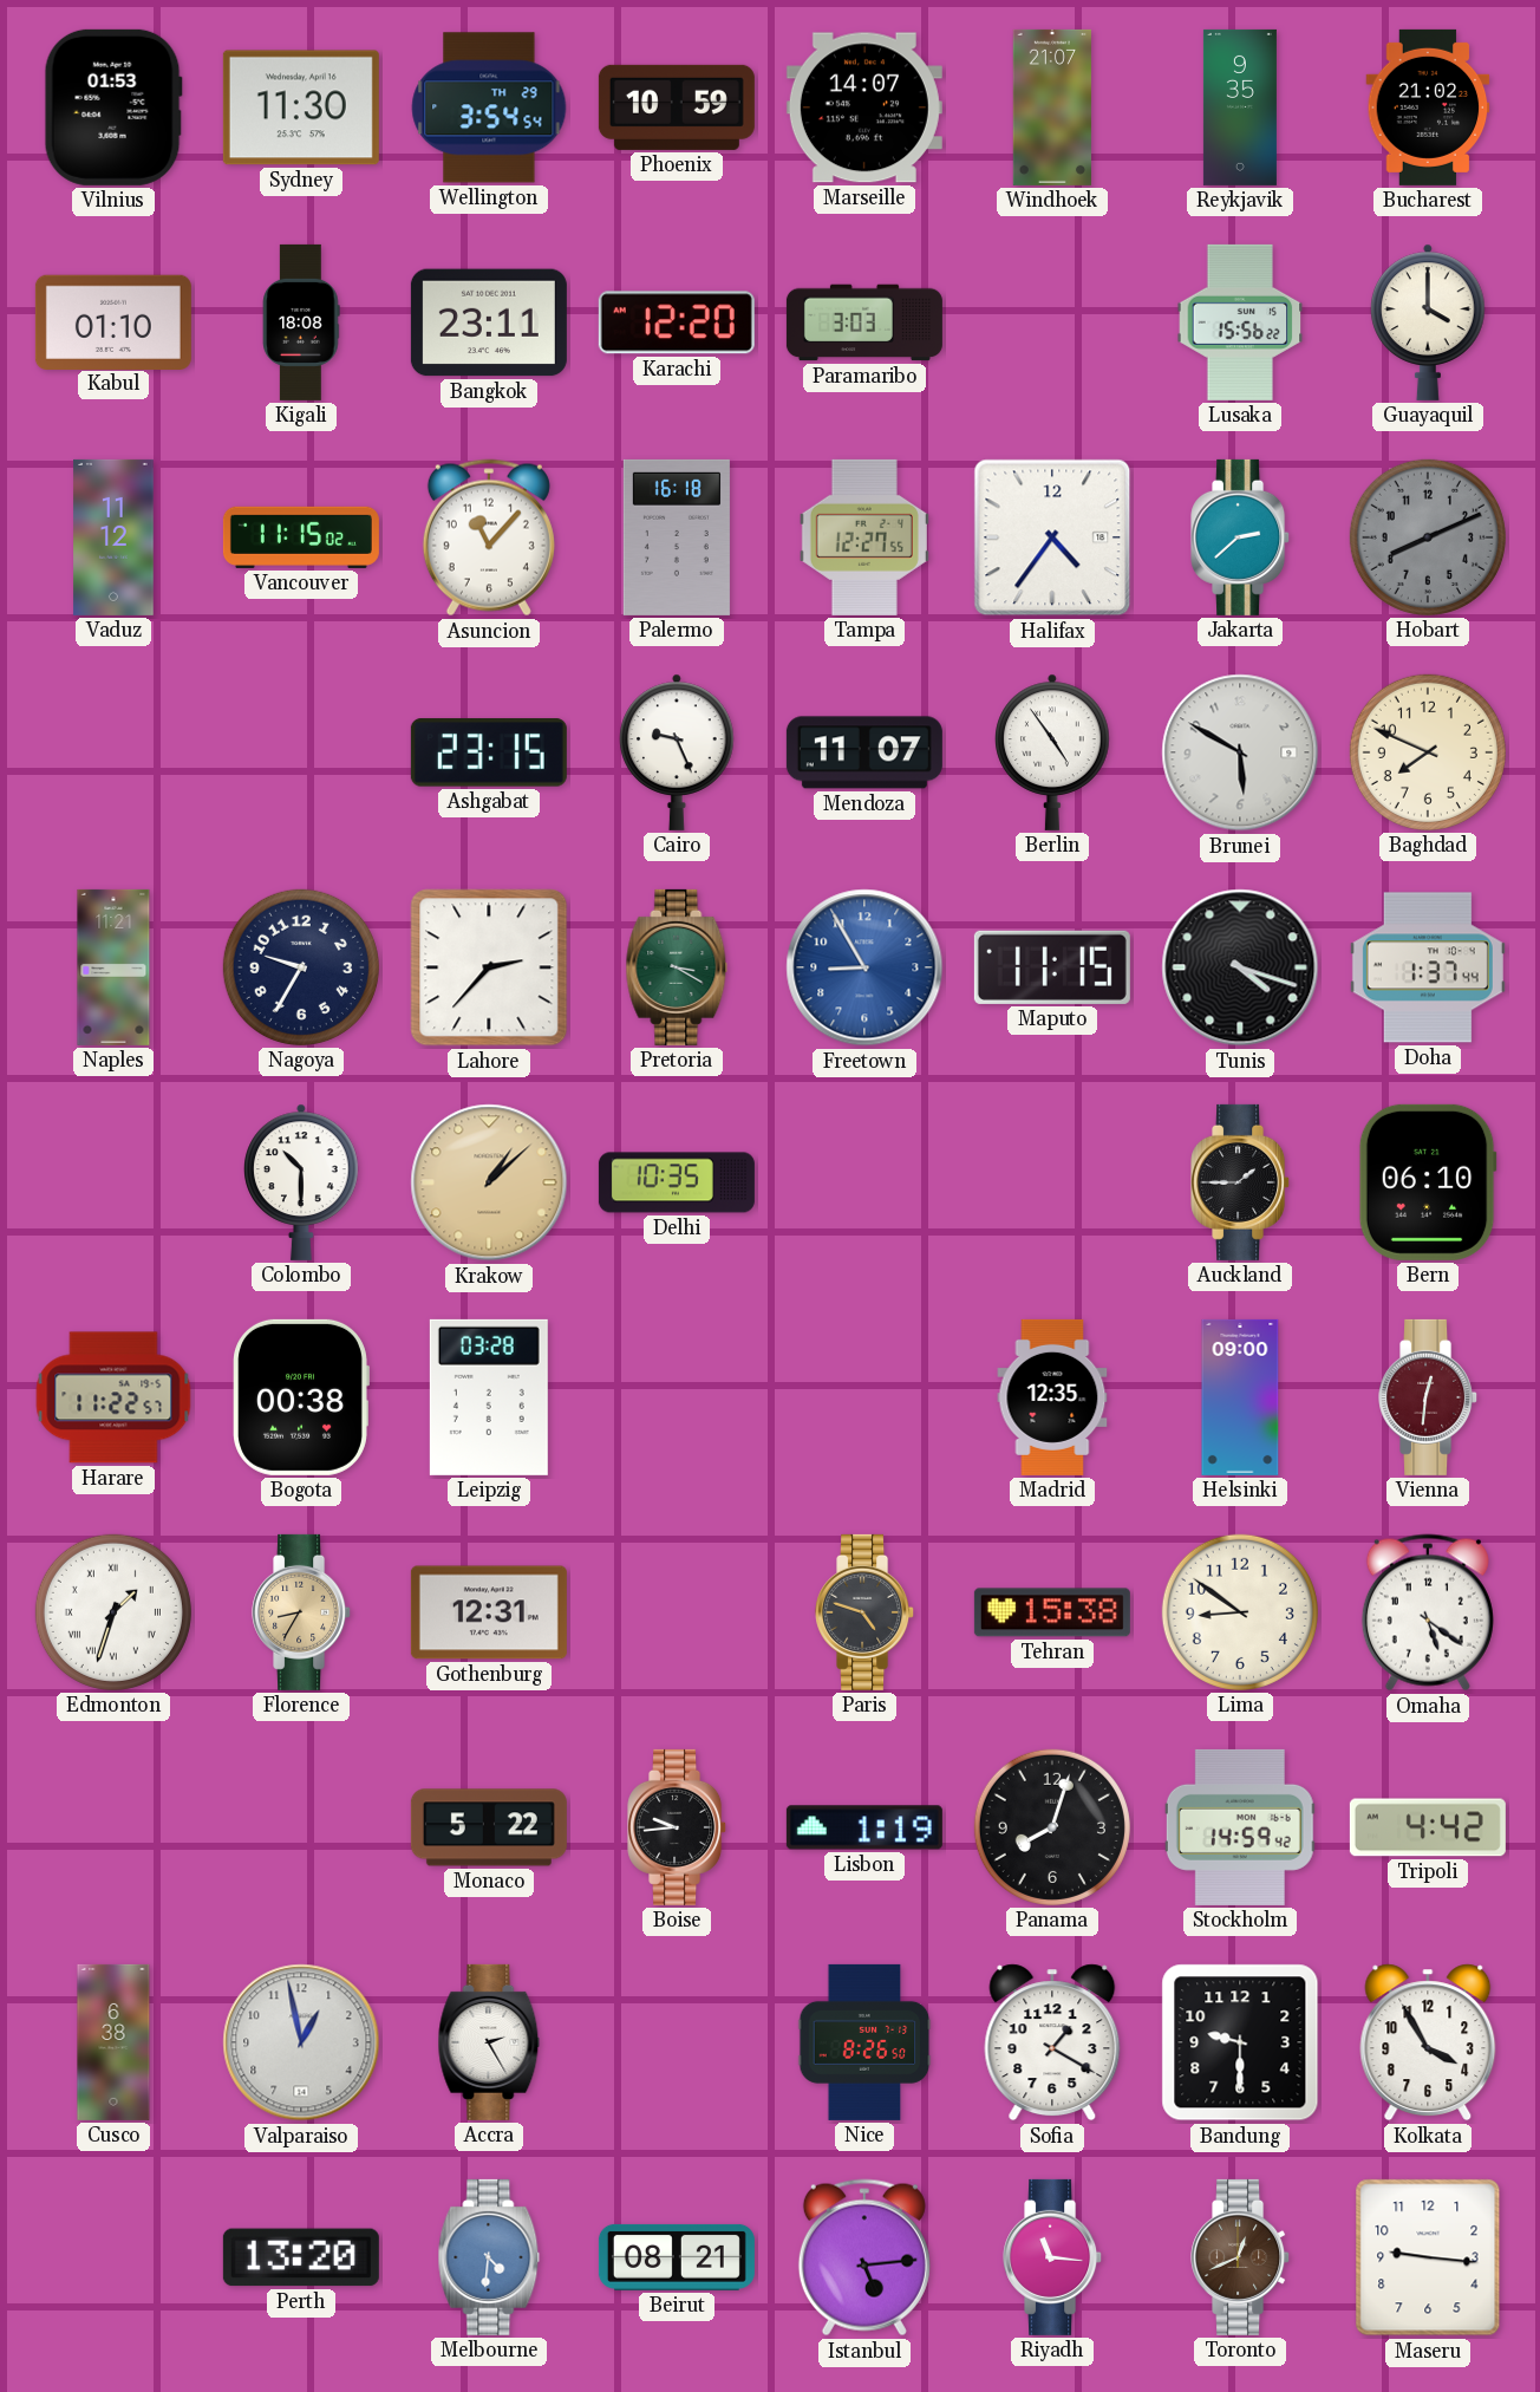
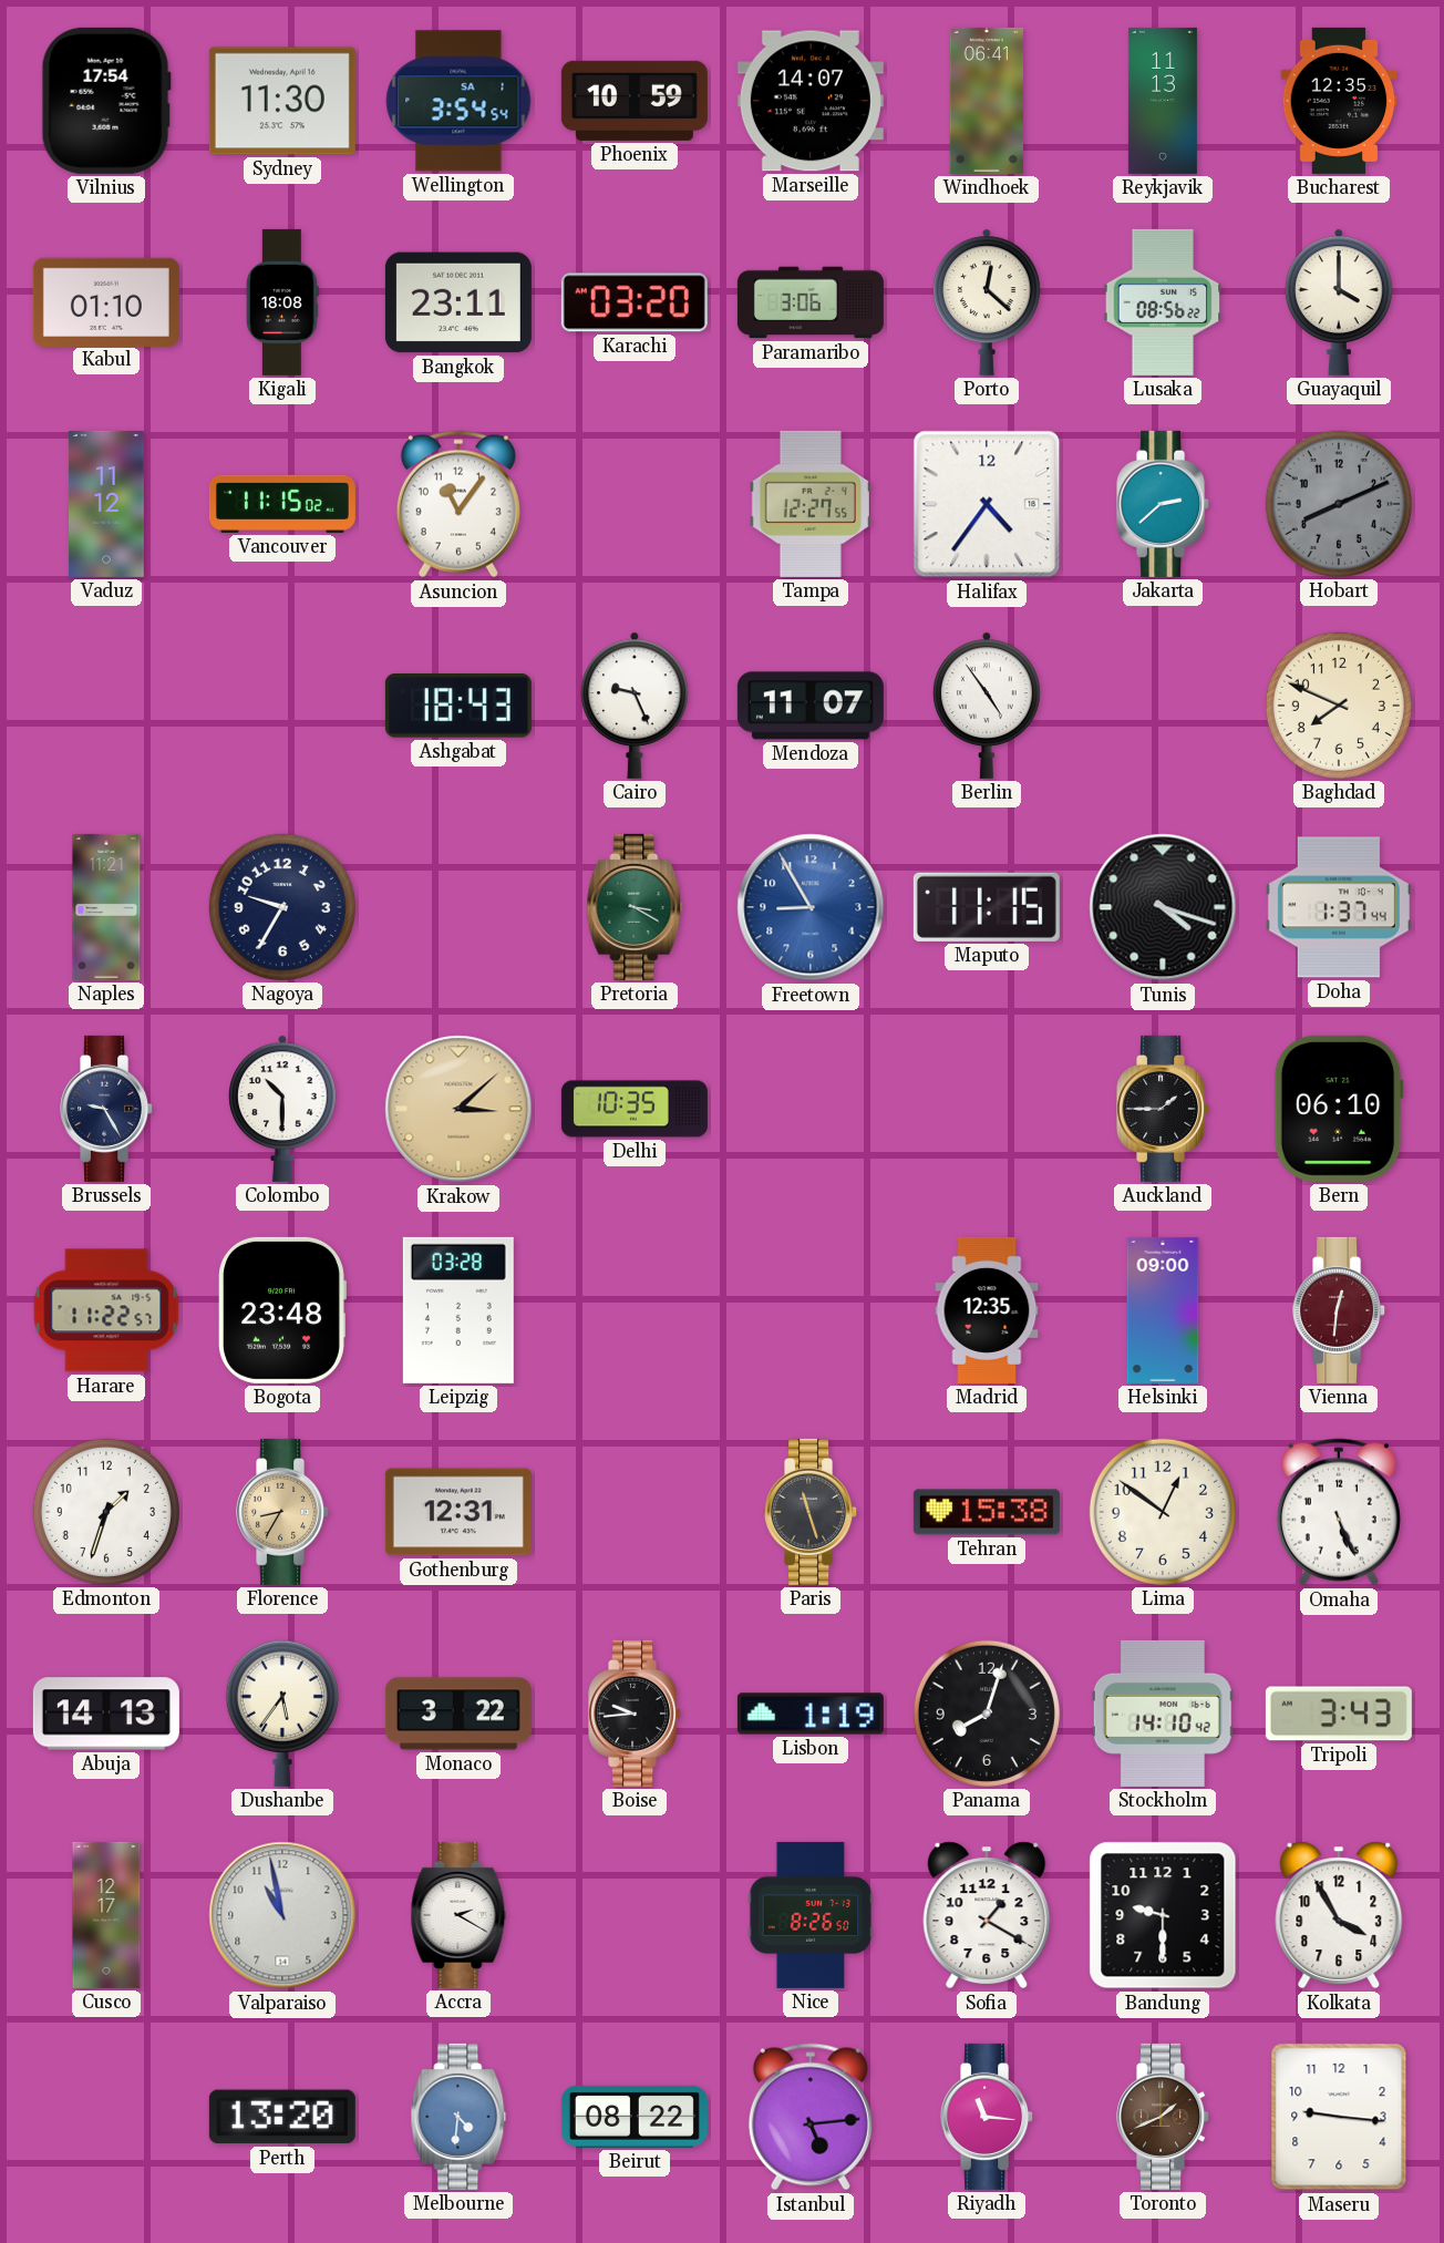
Vilnius: 01:53 -> 17:54
Wellington date: TH 29 -> SA 1
Windhoek: 21:07 -> 06:41
Reykjavik: 9:35 -> 11:13
Bucharest: 21:02 -> 12:35
Karachi: 12:20 -> 03:20
Paramaribo: 3:03 -> 3:06
Porto: none -> 12:22
Lusaka: 15:56 -> 08:56
Asuncion: 11:07 -> 11:06
Palermo: 16:18 -> none
Ashgabat: 23:15 -> 18:43
Brunei: 5:50 -> none
Lahore: 2:37 -> none
Brussels: none -> 9:25
Krakow: 1:08 -> 3:08
Bogota: 00:38 -> 23:48
Edmonton numerals: Roman -> Arabic
Paris: 4:48 -> 11:27
Lima: 8:51 -> 12:51
Omaha: 5:21 -> 5:26
Abuja: none -> 14:13
Dushanbe: none -> 5:36
Monaco: 5:22 -> 3:22
Stockholm: 14:59 -> 14:10
Tripoli: 4:42 -> 3:43
Cusco: 6:38 -> 12:17
Valparaiso: 12:58 -> 10:58
Accra: 2:25 -> 2:20
Beirut: 08:21 -> 08:22
Toronto: 12:41 -> 1:41
